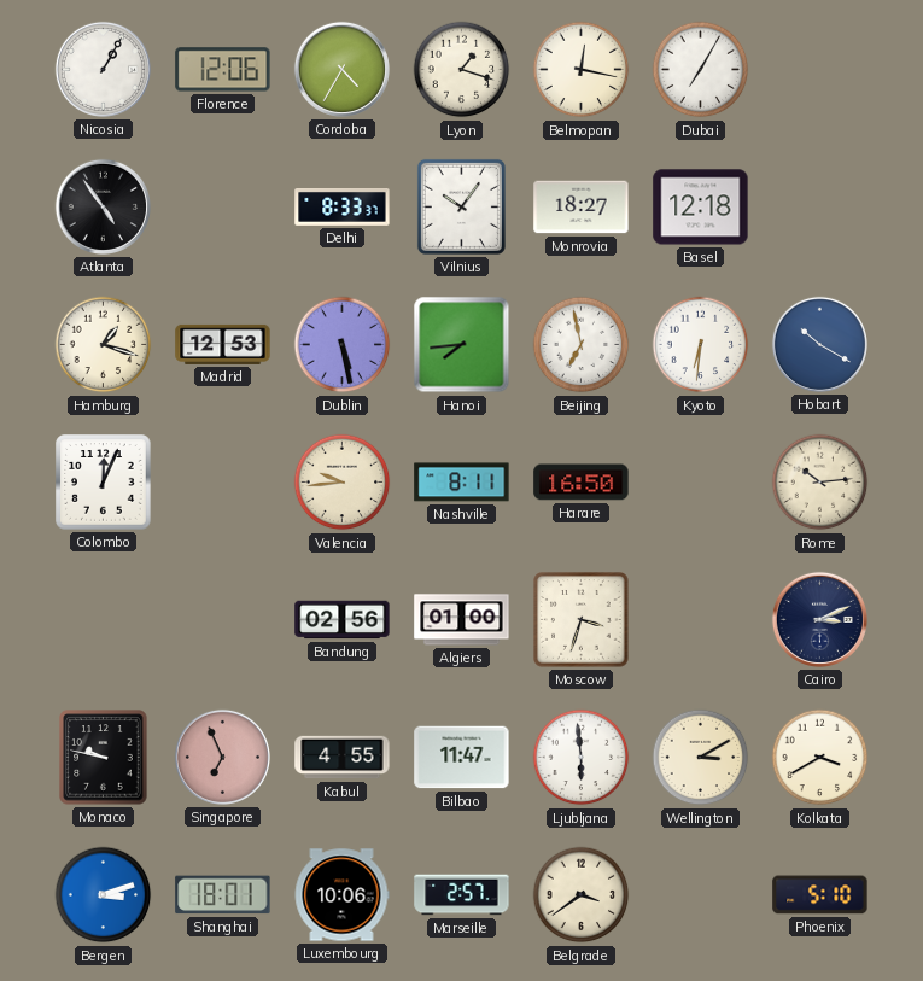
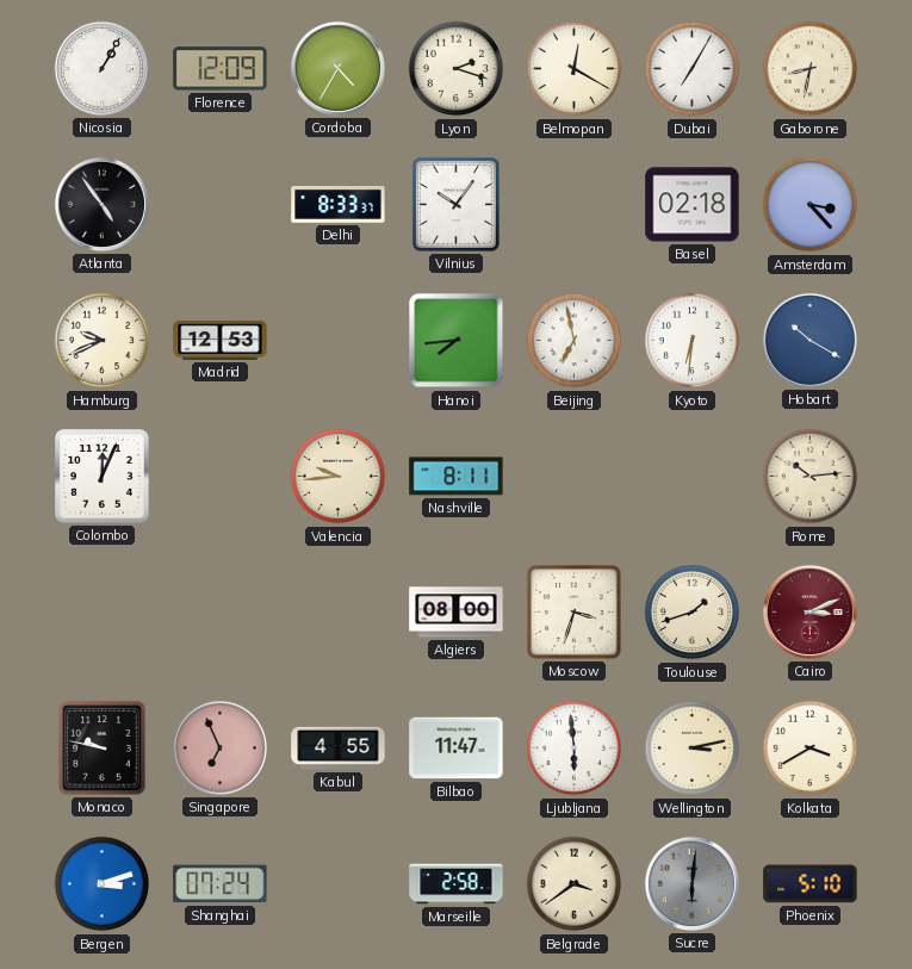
Florence: 12:06 -> 12:09
Lyon: 1:18 -> 2:18
Belmopan: 12:17 -> 12:20
Gaborone: none -> 8:32
Monrovia: 18:27 -> none
Basel: 12:18 -> 02:18
Amsterdam: none -> 3:23
Hamburg: 1:18 -> 9:41
Dublin: 5:28 -> none
Harare: 16:50 -> none
Bandung: 02:56 -> none
Algiers: 01:00 -> 08:00
Toulouse: none -> 1:42
Cairo dial: navy -> burgundy
Wellington: 3:10 -> 3:13
Shanghai: 18:01 -> 07:24
Luxembourg: 10:06 -> none
Marseille: 2:57 -> 2:58
Sucre: none -> 6:01
